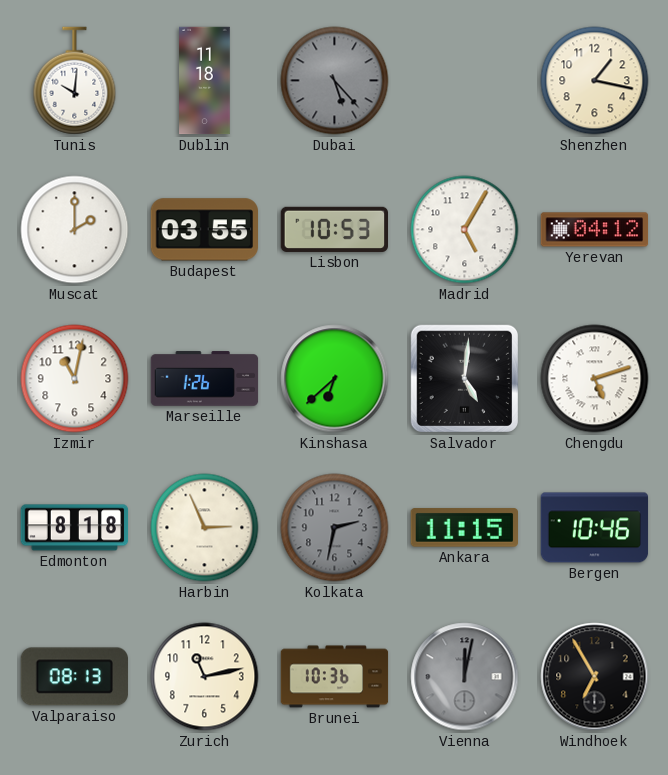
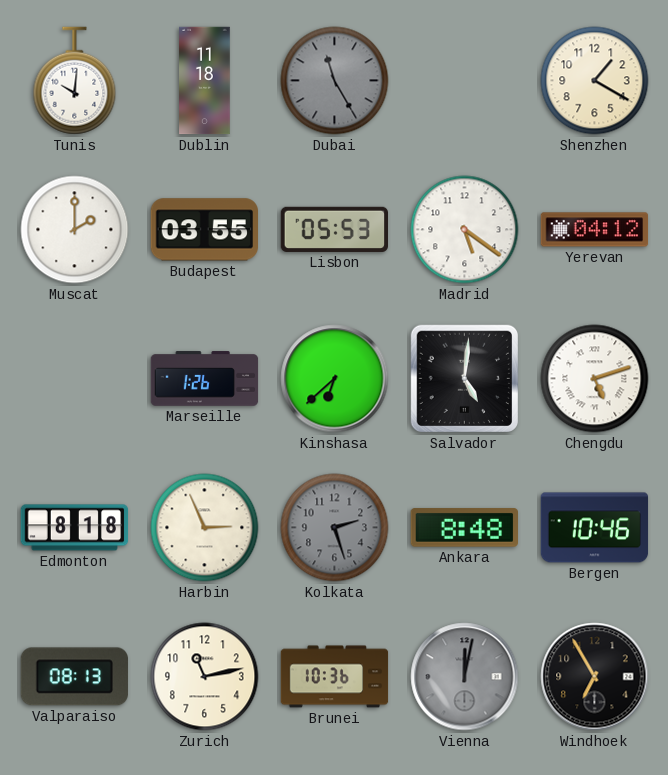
Dubai: 5:23 -> 11:25
Shenzhen: 1:17 -> 1:20
Lisbon: 10:53 -> 05:53
Madrid: 5:05 -> 5:21
Izmir: 11:02 -> none
Kolkata: 2:32 -> 2:27
Ankara: 11:15 -> 8:48
